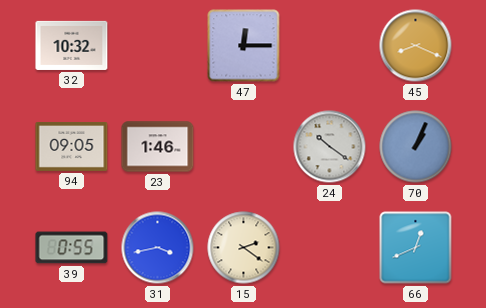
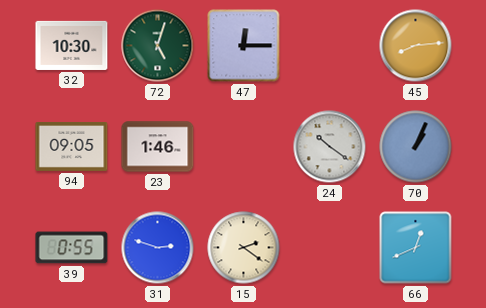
32: 10:32 -> 10:30
72: none -> 5:03
45: 8:19 -> 8:14
31: 3:43 -> 2:48
